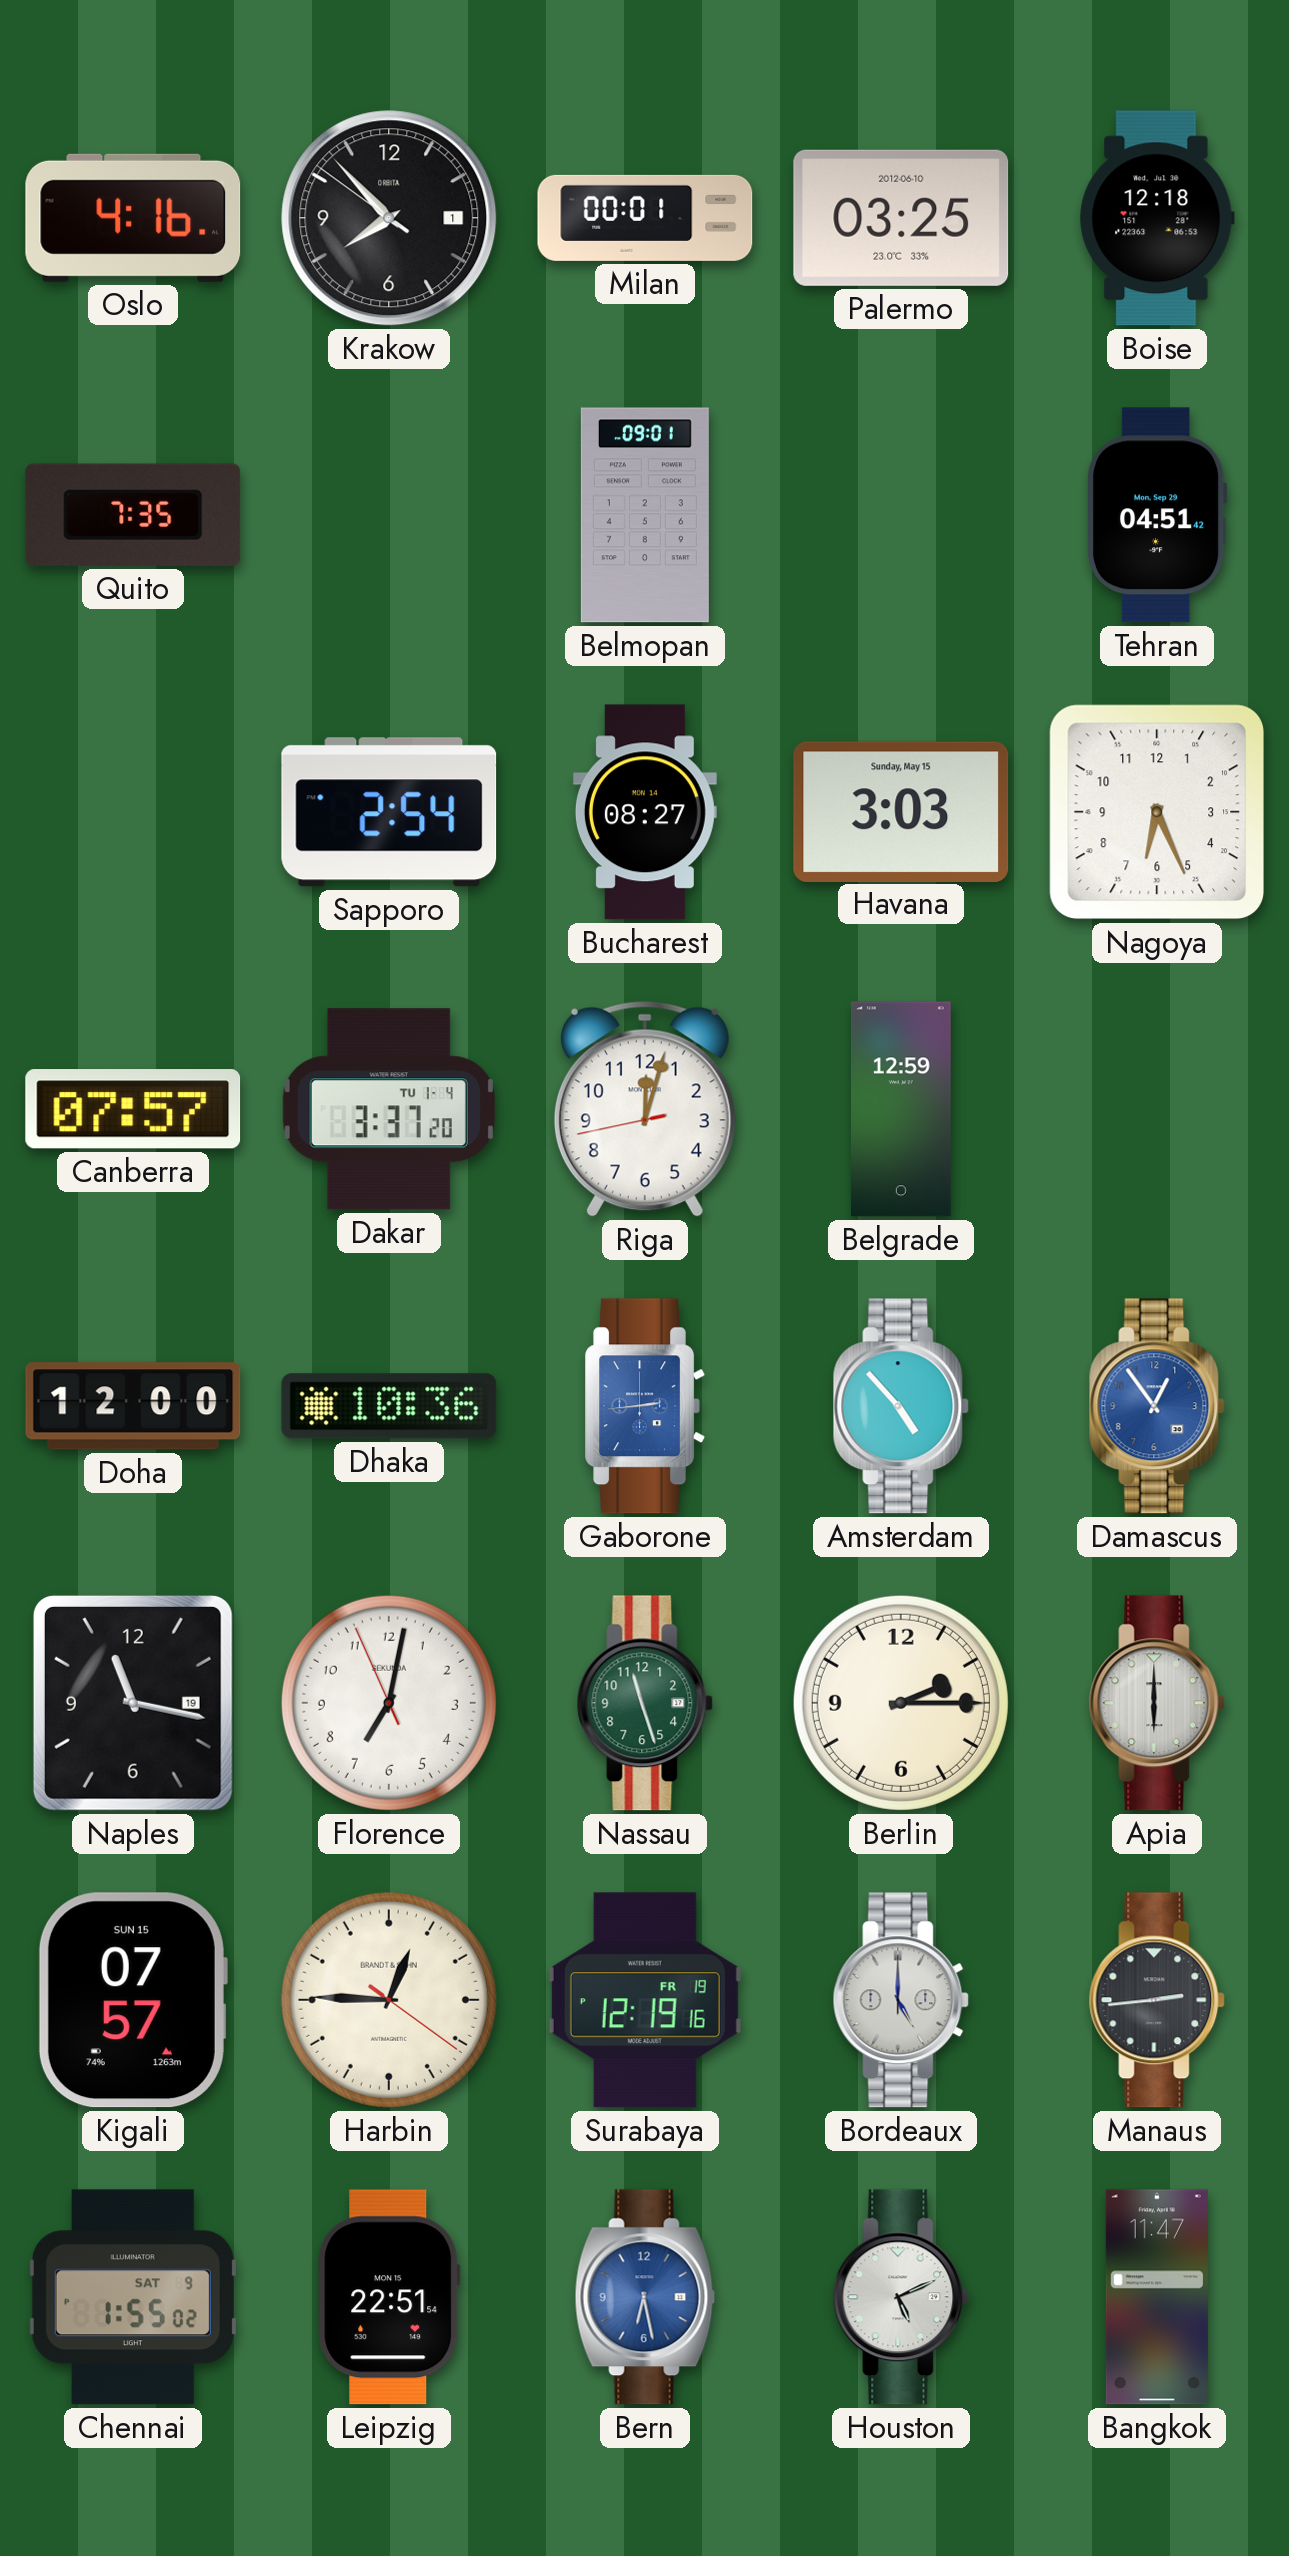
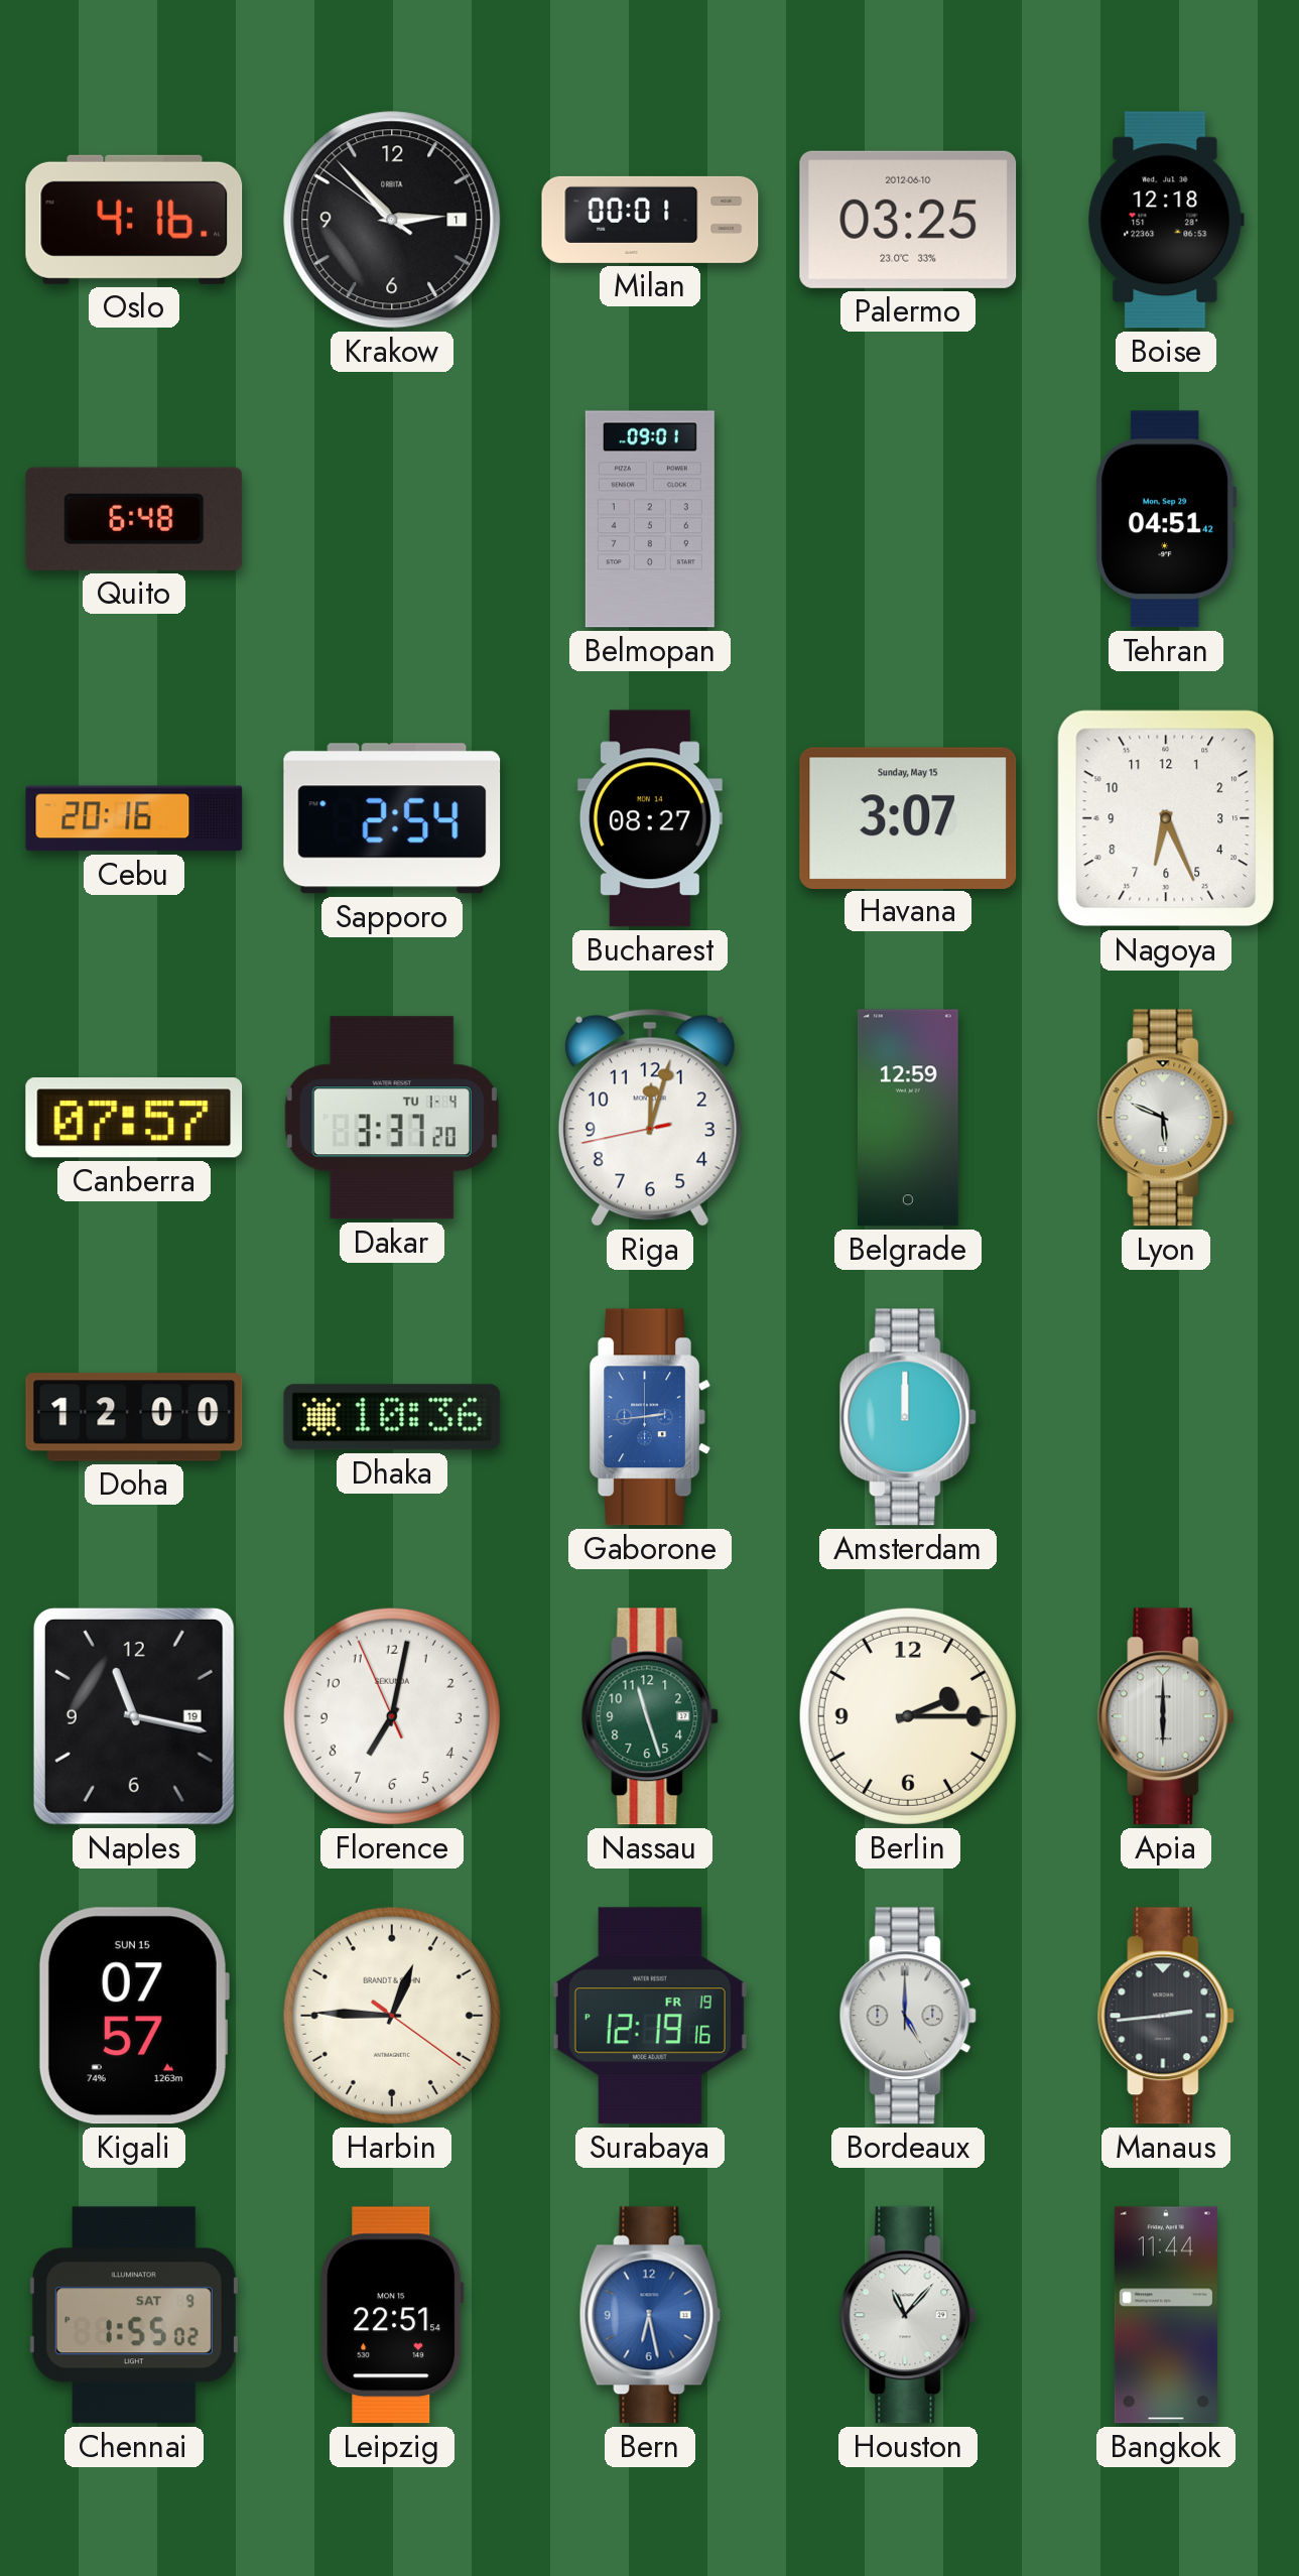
Krakow: 7:52 -> 2:52
Quito: 7:35 -> 6:48
Cebu: none -> 20:16
Havana: 3:03 -> 3:07
Lyon: none -> 5:49
Amsterdam: 4:53 -> 12:00
Damascus: 12:54 -> none
Houston: 5:11 -> 11:07
Bangkok: 11:47 -> 11:44
